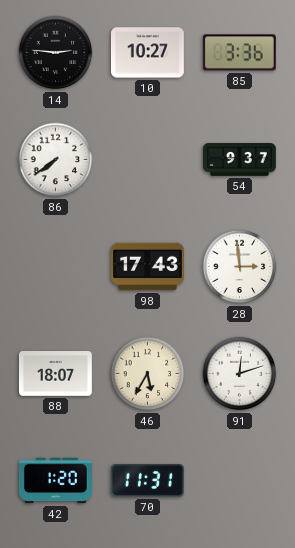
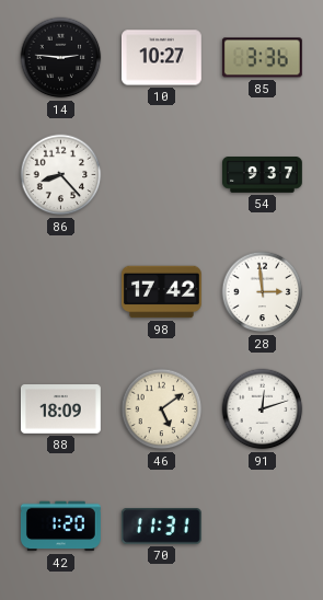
86: 7:39 -> 8:23
98: 17:43 -> 17:42
88: 18:07 -> 18:09
46: 5:35 -> 5:09
